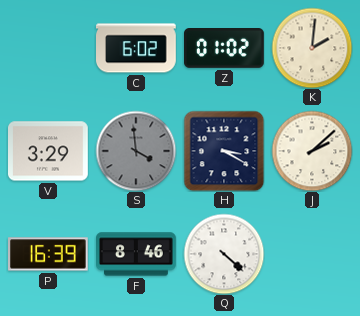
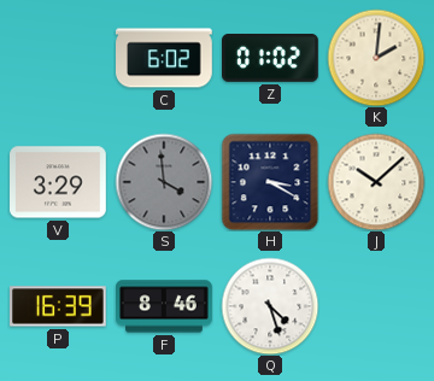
J: 2:08 -> 10:08
Q: 4:22 -> 4:27
